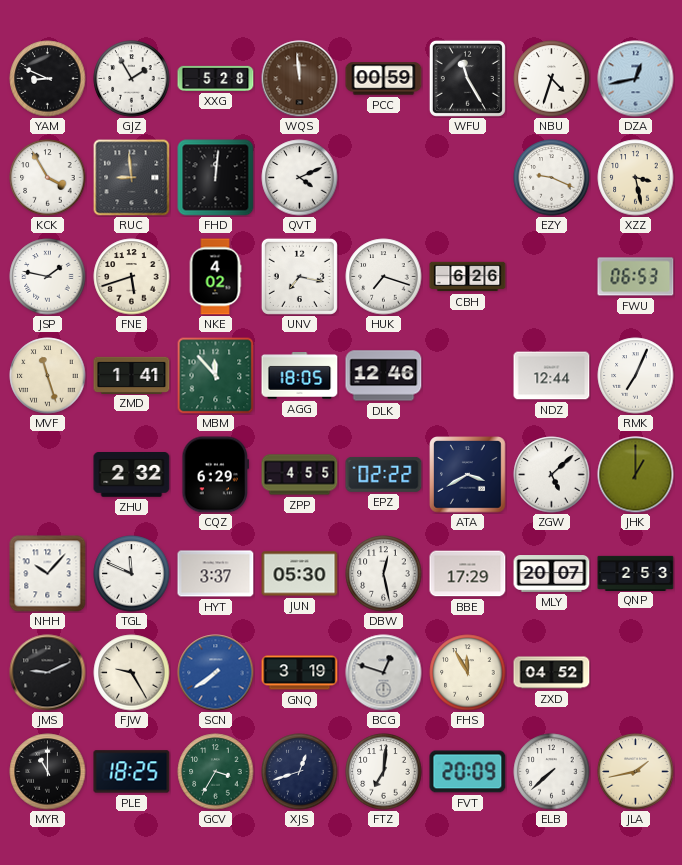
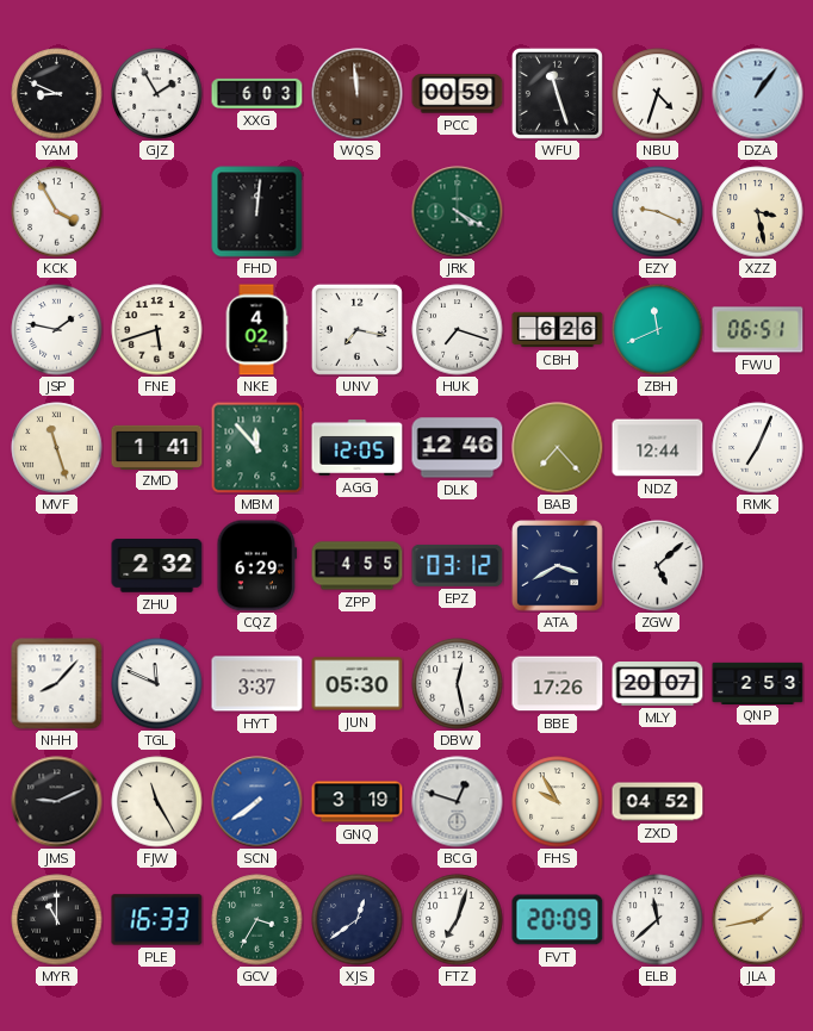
XXG: 5:28 -> 6:03
WFU: 11:25 -> 11:27
DZA: 12:43 -> 1:06
RUC: 8:59 -> none
QVT: 4:11 -> none
JRK: none -> 4:20
ZBH: none -> 11:41
FWU: 06:53 -> 06:51
AGG: 18:05 -> 12:05
BAB: none -> 7:23
EPZ: 02:22 -> 03:12
JHK: 1:00 -> none
NHH: 10:07 -> 8:07
BBE: 17:29 -> 17:26
FJW: 9:25 -> 11:25
FHS: 11:55 -> 9:55
PLE: 18:25 -> 16:33
XJS: 12:42 -> 12:39
FTZ: 7:01 -> 7:03
ELB: 7:38 -> 11:38
